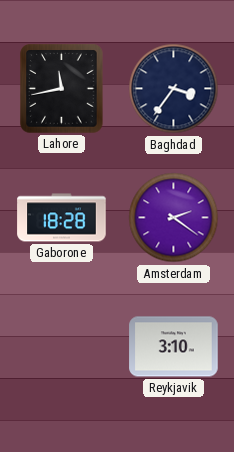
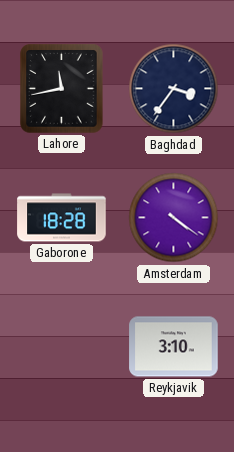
Amsterdam: 2:21 -> 4:21
